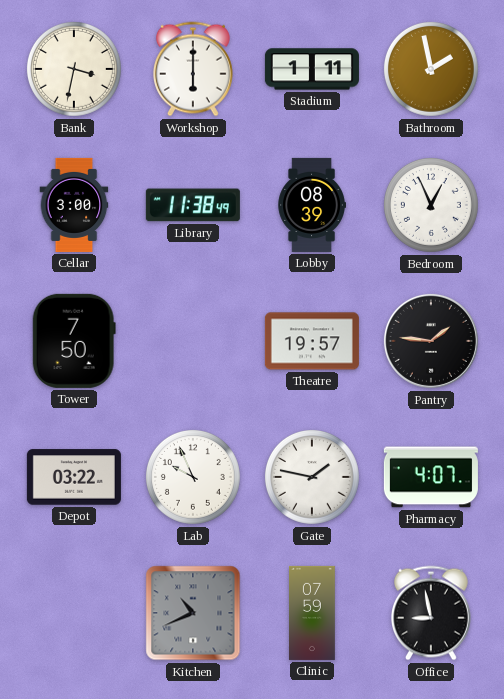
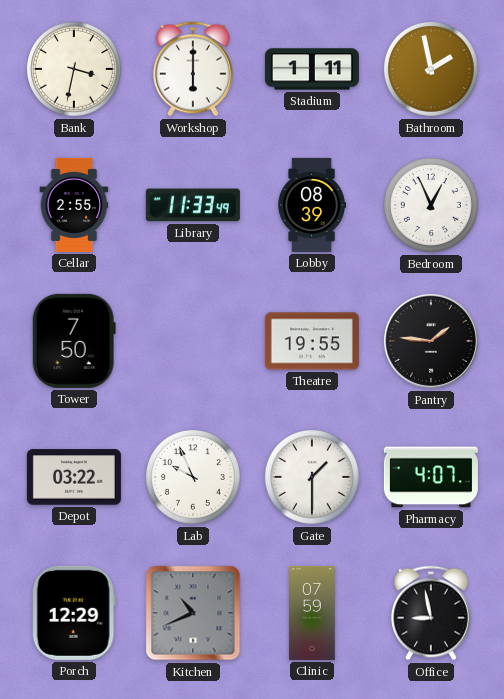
Cellar: 3:00 -> 2:55
Library: 11:38 -> 11:33
Theatre: 19:57 -> 19:55
Gate: 1:47 -> 1:30
Porch: none -> 12:29
